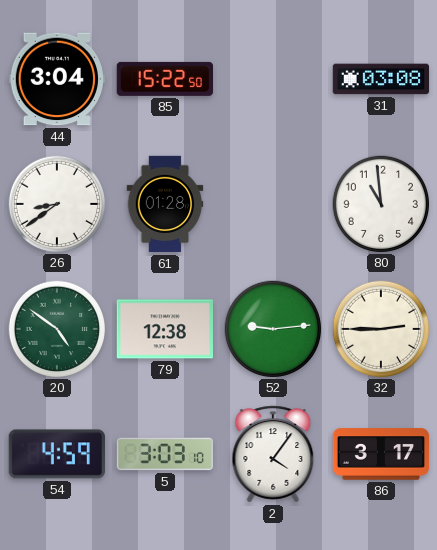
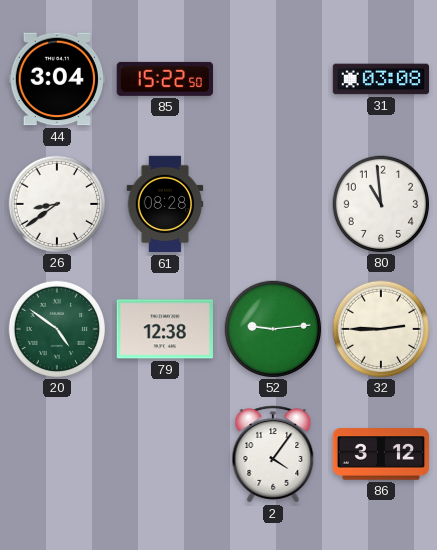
61: 01:28 -> 08:28
54: 4:59 -> none
5: 3:03 -> none
86: 3:17 -> 3:12
